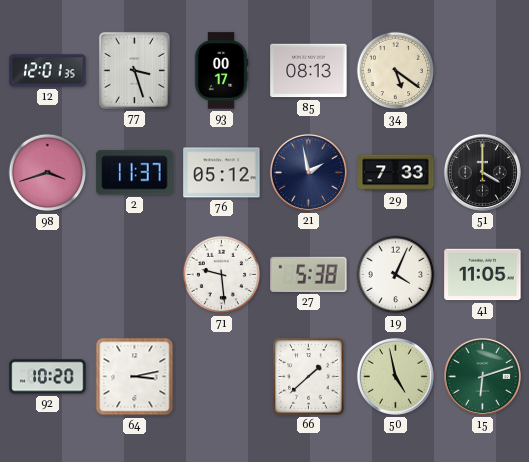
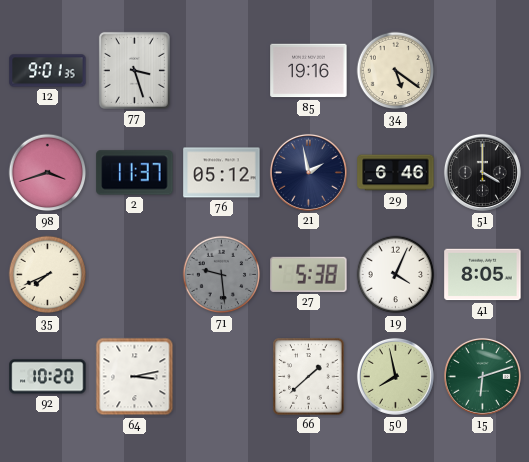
12: 12:01 -> 9:01
93: 00:17 -> none
85: 08:13 -> 19:16
29: 7:33 -> 6:46
35: none -> 7:41
71 dial: white -> grey
41: 11:05 -> 8:05
50: 4:58 -> 7:58
